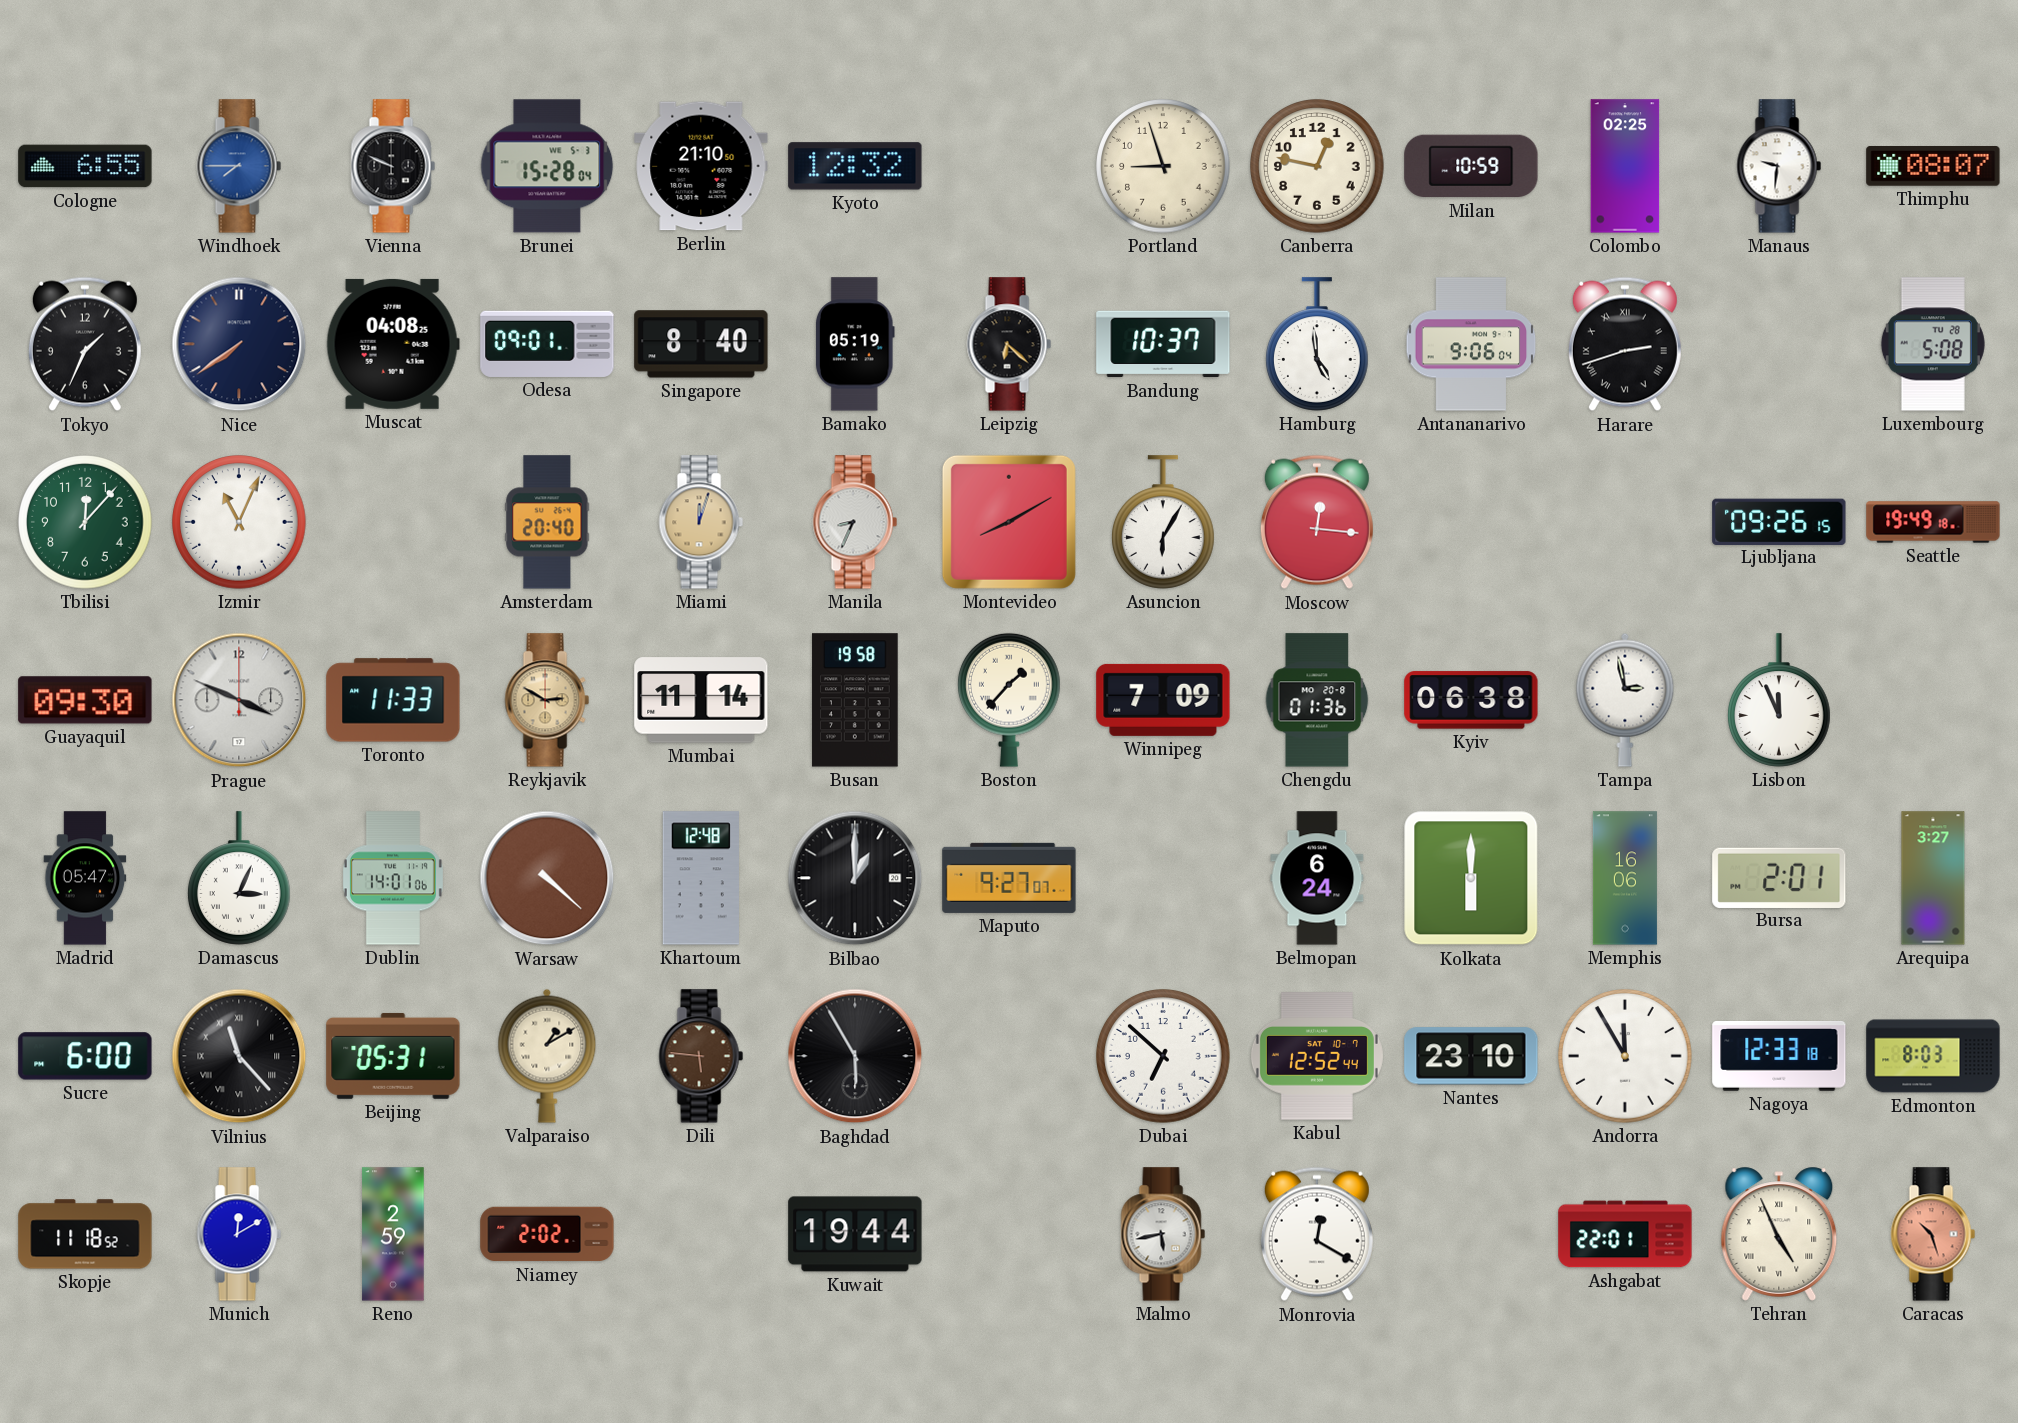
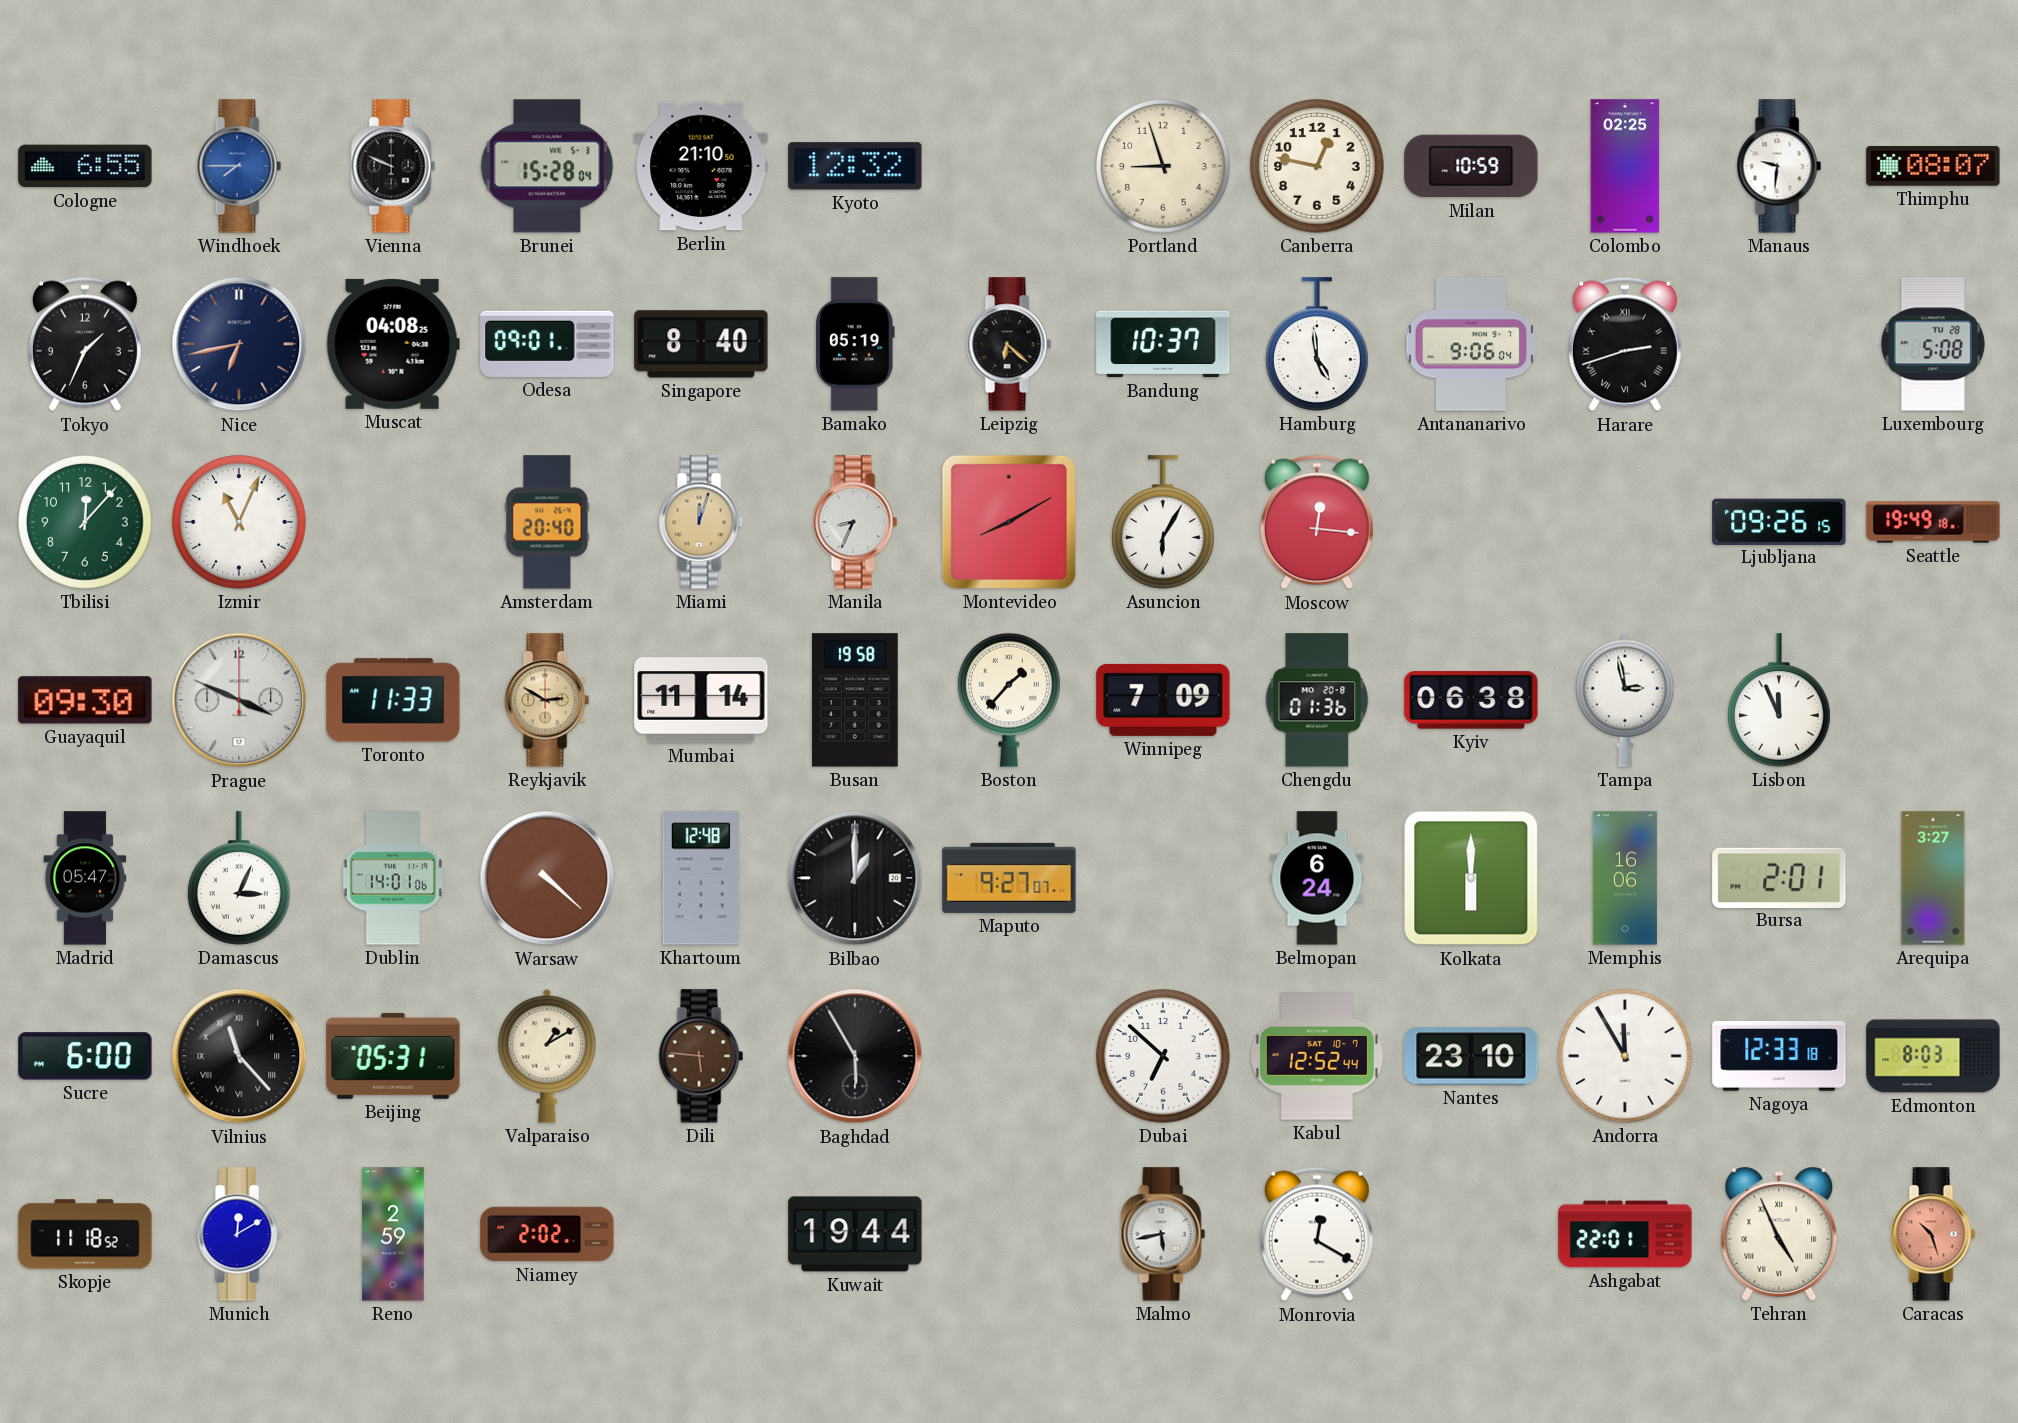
Nice: 7:39 -> 6:43
